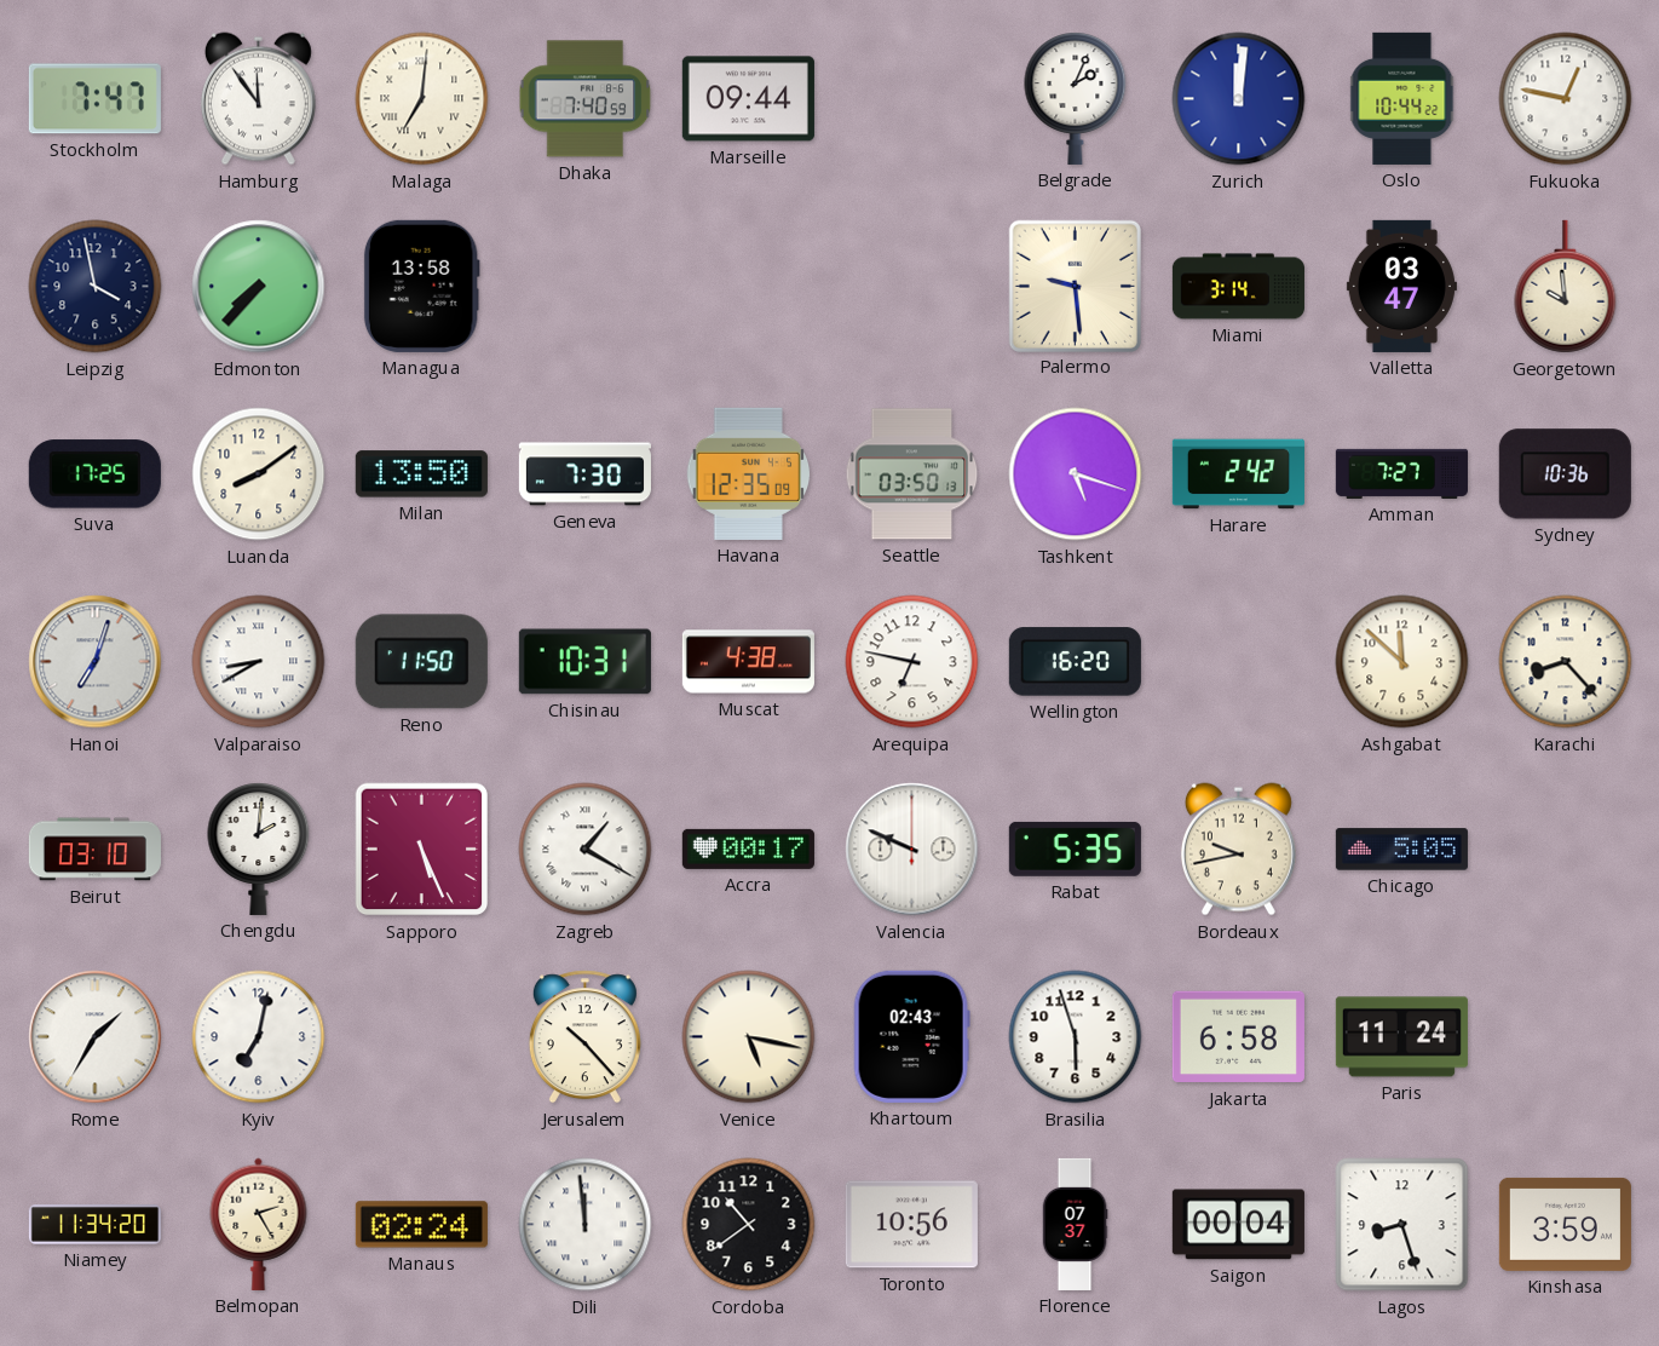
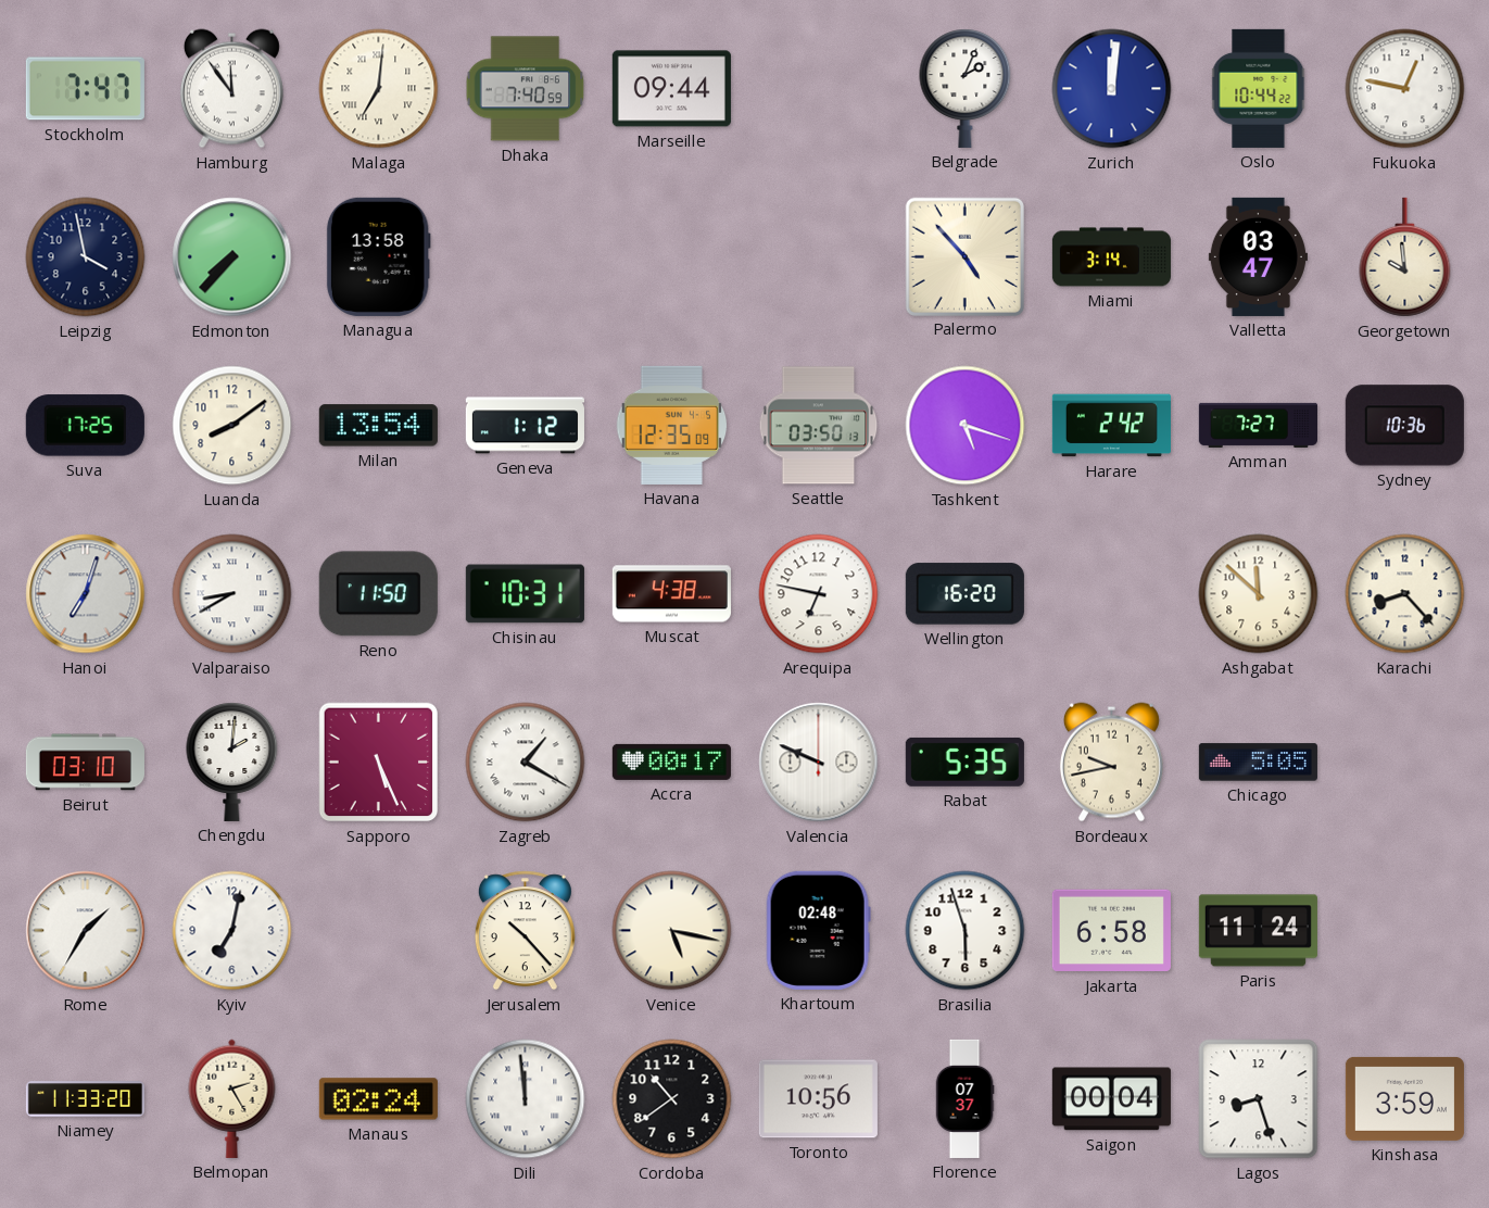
Palermo: 9:29 -> 4:53
Milan: 13:50 -> 13:54
Geneva: 7:30 -> 1:12
Khartoum: 02:43 -> 02:48
Niamey: 11:34 -> 11:33
